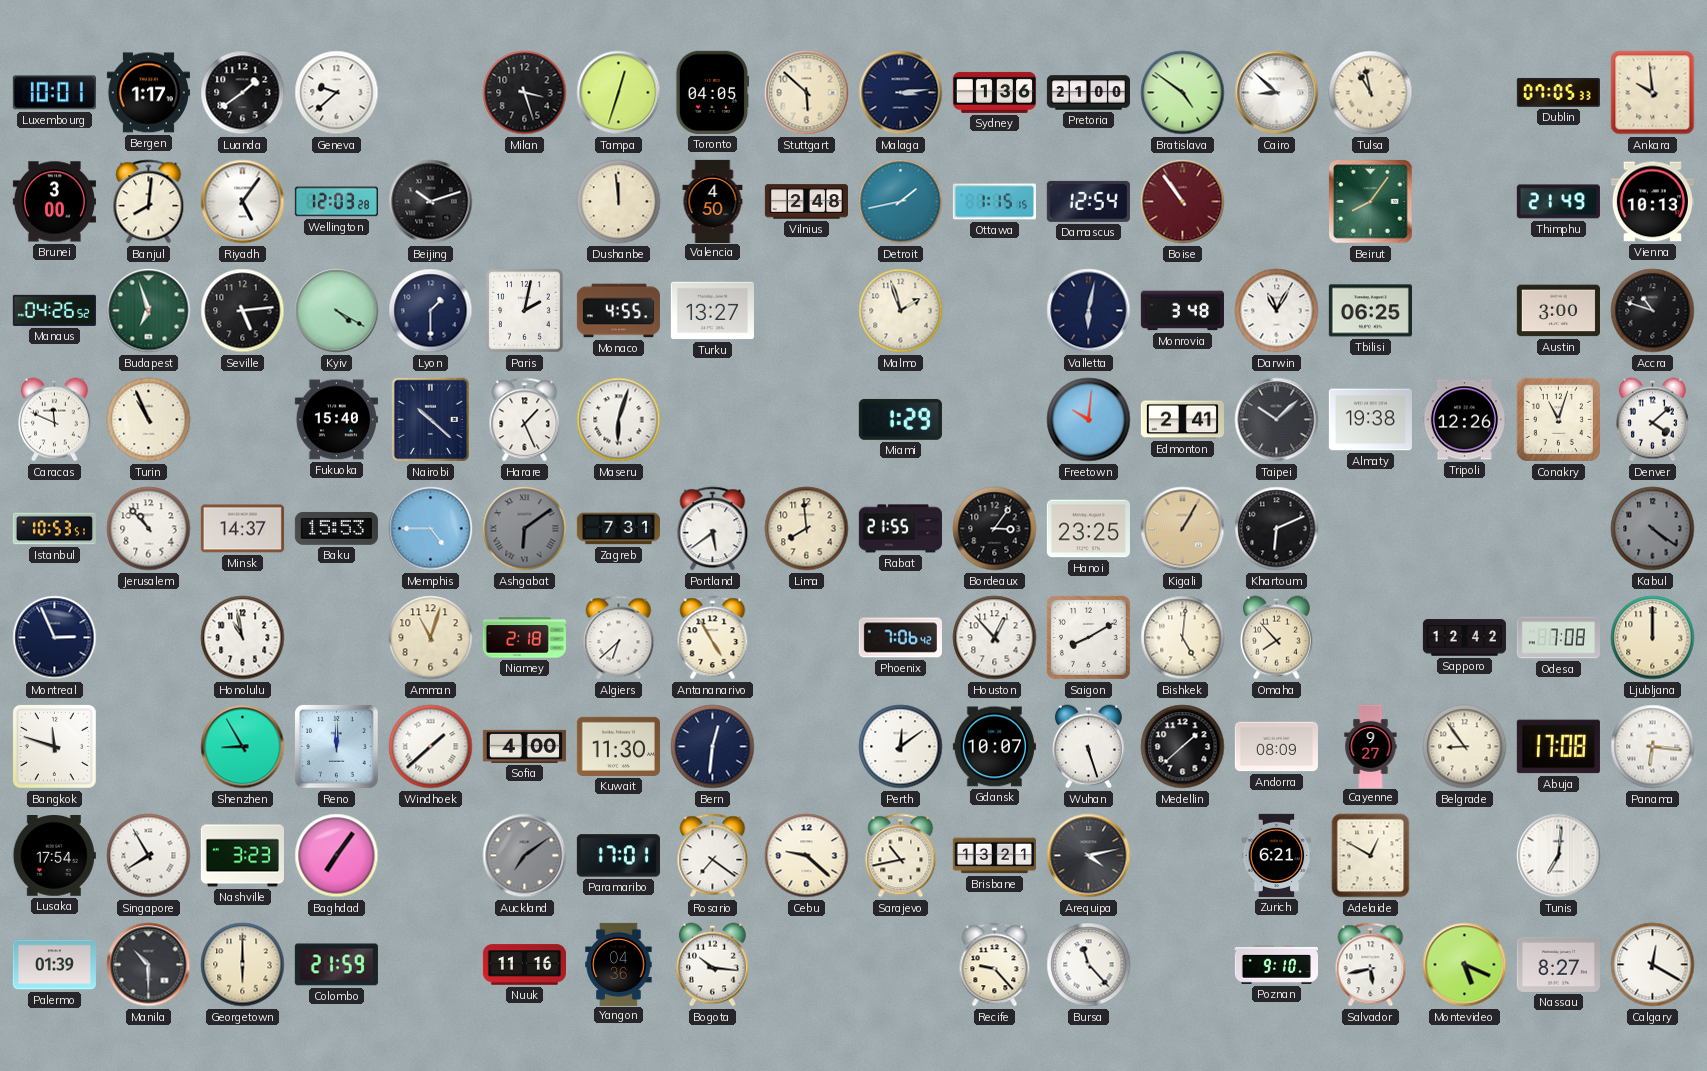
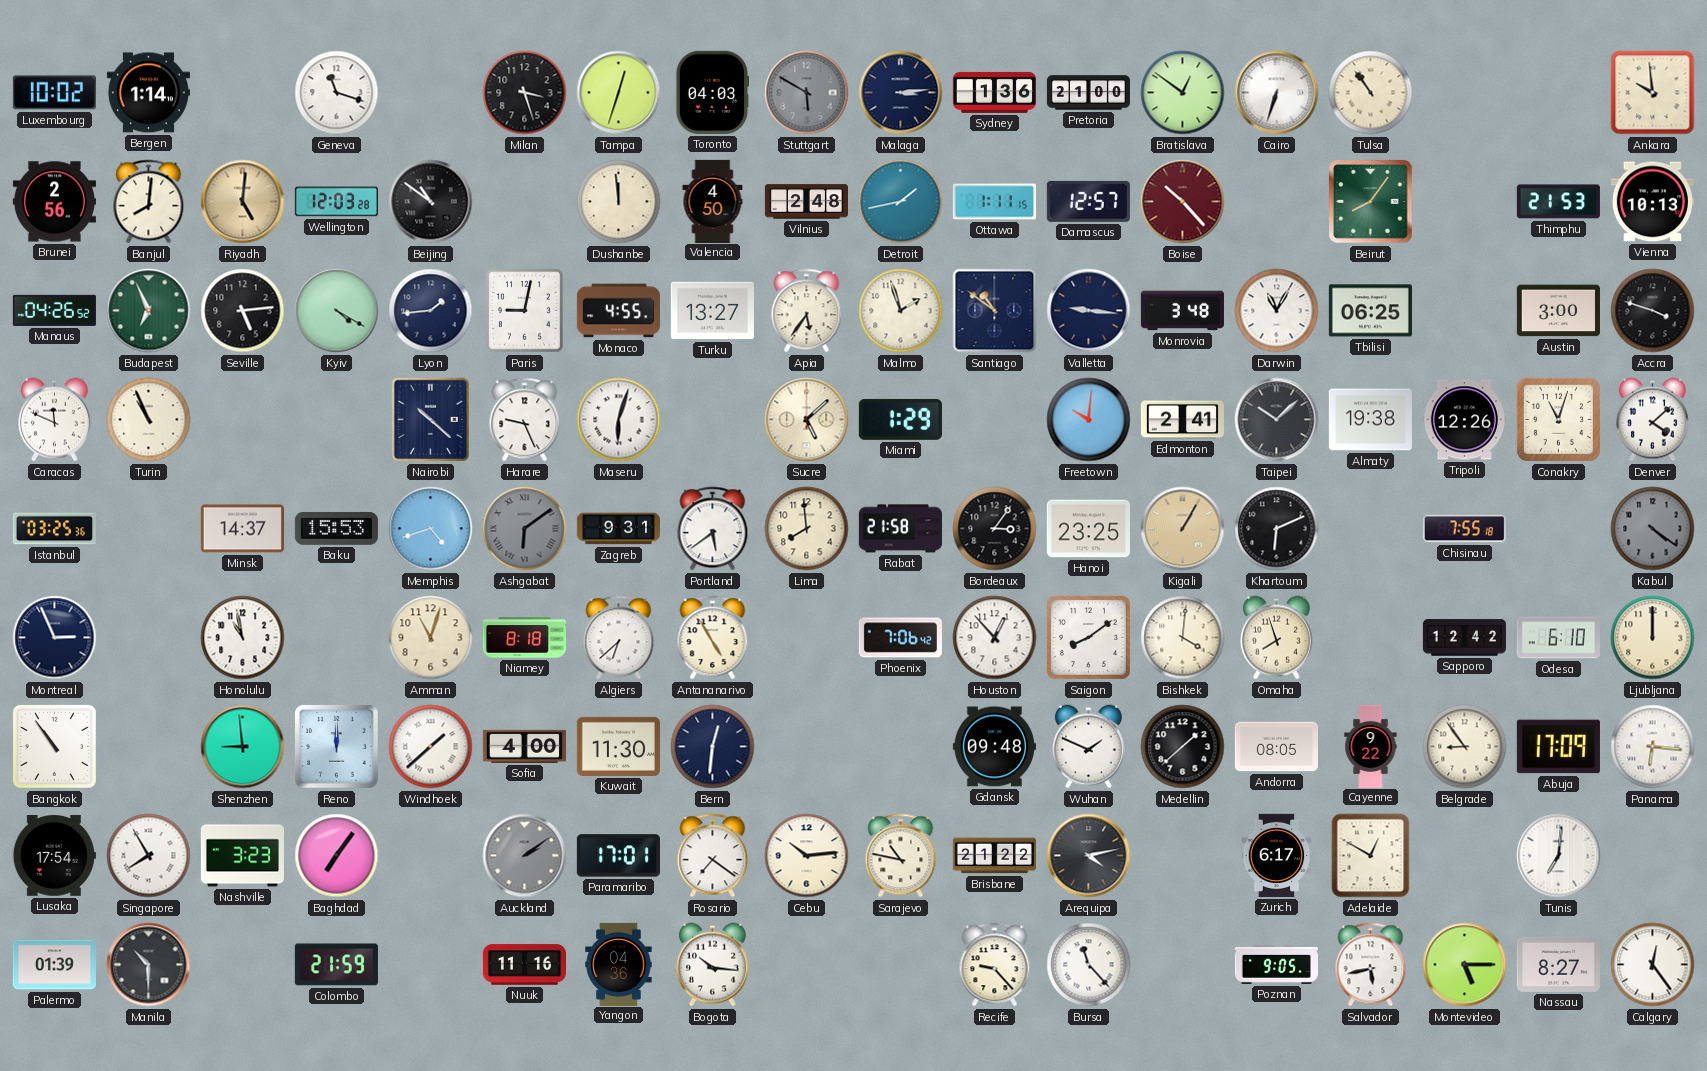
Luxembourg: 10:01 -> 10:02
Bergen: 1:17 -> 1:14
Luanda: 1:39 -> none
Geneva: 9:38 -> 11:18
Toronto: 04:05 -> 04:03
Stuttgart: 5:52 -> 5:50
Stuttgart dial: cream -> grey
Bratislava: 4:51 -> 12:51
Cairo: 8:52 -> 6:33
Tulsa: 10:58 -> 10:54
Dublin: 07:05 -> none
Brunei: 3:00 -> 2:56
Riyadh: 5:06 -> 5:01
Riyadh dial: white -> champagne
Beijing: 10:12 -> 10:51
Ottawa: 1:15 -> 1:11
Damascus: 12:54 -> 12:57
Boise: 10:54 -> 10:23
Thimphu: 21:49 -> 21:53
Budapest: 6:57 -> 6:56
Lyon: 1:30 -> 1:44
Paris: 2:02 -> 9:02
Apia: none -> 5:36
Santiago: none -> 10:51
Valletta: 6:02 -> 9:16
Accra: 10:48 -> 3:48
Fukuoka: 15:40 -> none
Harare: 1:26 -> 9:26
Sucre: none -> 5:08
Istanbul: 10:53 -> 03:25
Jerusalem: 10:53 -> none
Memphis: 4:45 -> 4:42
Zagreb: 7:31 -> 9:31
Rabat: 21:55 -> 21:58
Chisinau: none -> 7:55
Niamey: 2:18 -> 8:18
Saigon: 8:10 -> 8:09
Bishkek: 5:01 -> 4:01
Omaha: 7:53 -> 7:57
Odesa: 7:08 -> 6:10
Bangkok: 11:48 -> 10:54
Shenzhen: 8:55 -> 8:59
Perth: 12:09 -> none
Gdansk: 10:07 -> 09:48
Wuhan: 5:27 -> 1:49
Andorra: 08:09 -> 08:05
Cayenne: 9:27 -> 9:22
Abuja: 17:08 -> 17:09
Auckland: 7:09 -> 2:09
Cebu: 9:22 -> 10:14
Sarajevo: 10:43 -> 10:47
Brisbane: 13:21 -> 21:22
Zurich: 6:21 -> 6:17
Georgetown: 6:00 -> none
Poznan: 9:10 -> 9:05
Montevideo: 5:19 -> 5:15
Calgary: 12:20 -> 12:24
